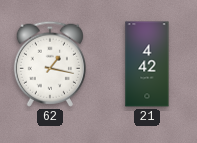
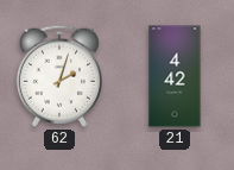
62: 1:17 -> 2:03
